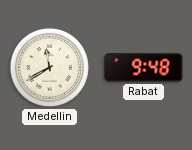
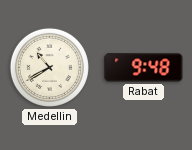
Medellin: 11:40 -> 10:40
